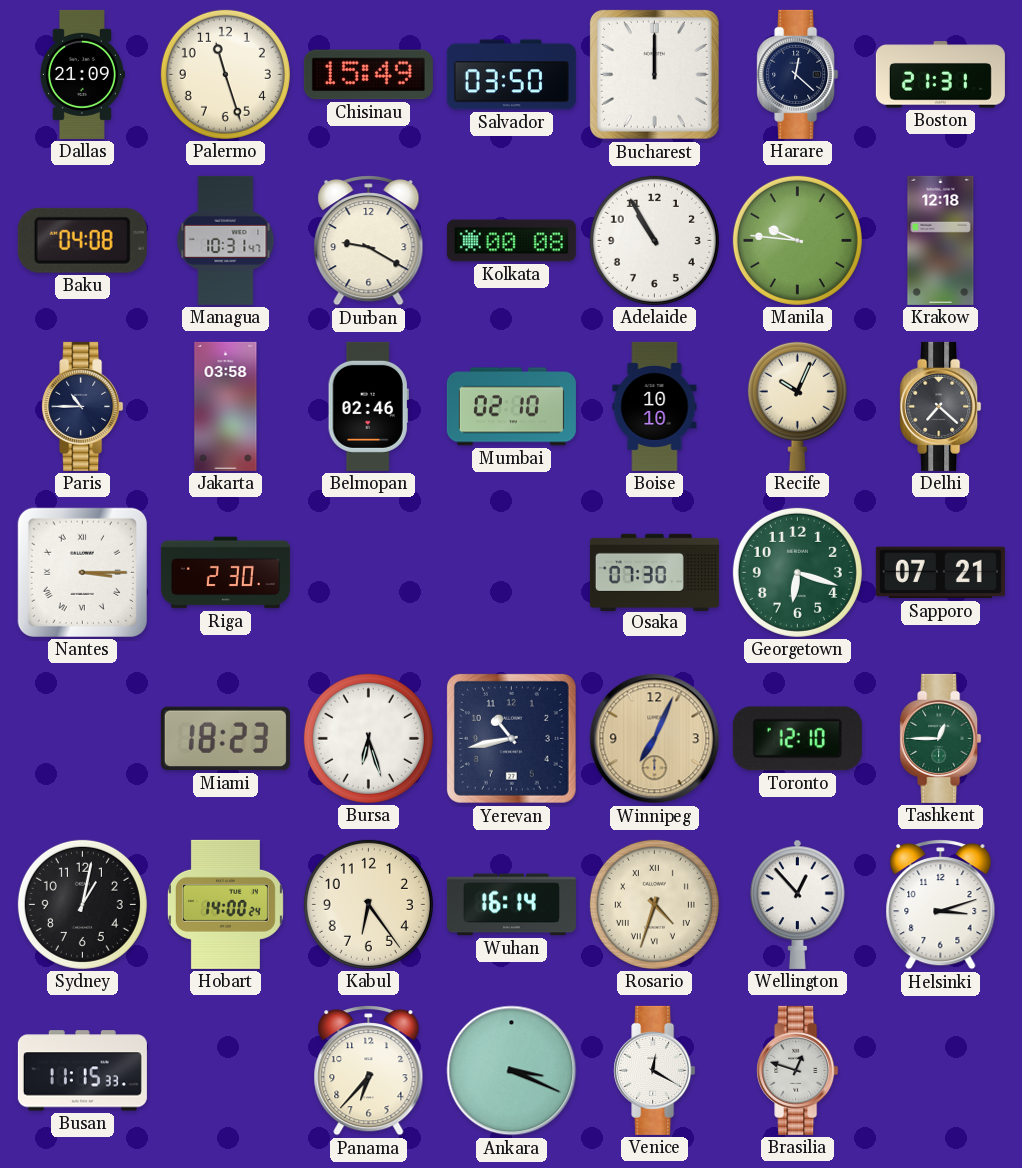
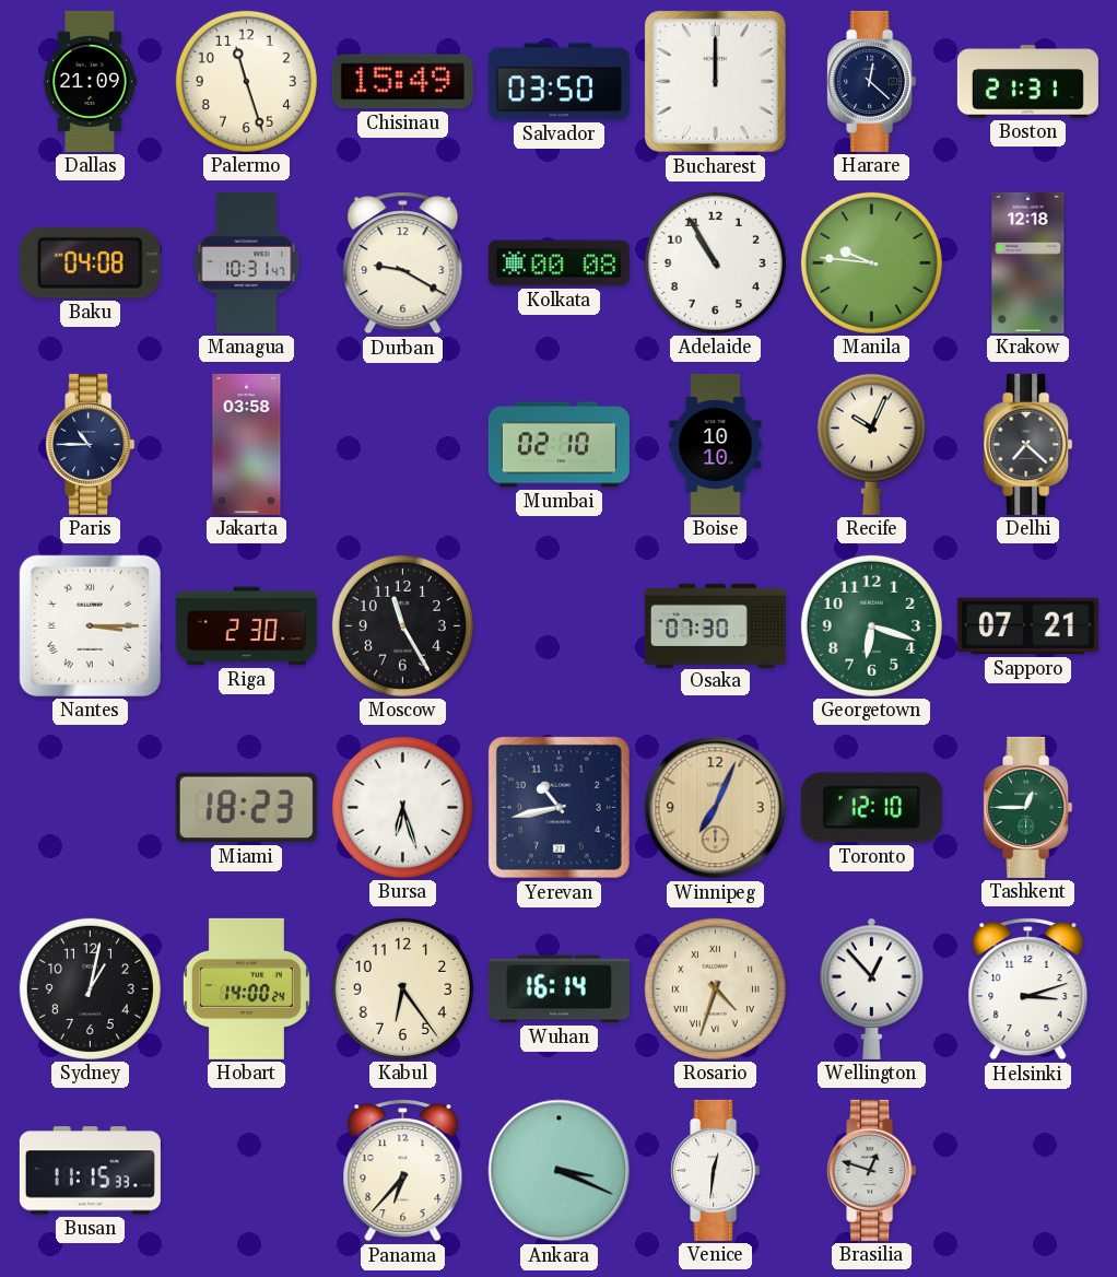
Belmopan: 02:46 -> none
Moscow: none -> 11:25
Venice: 12:20 -> 12:31
